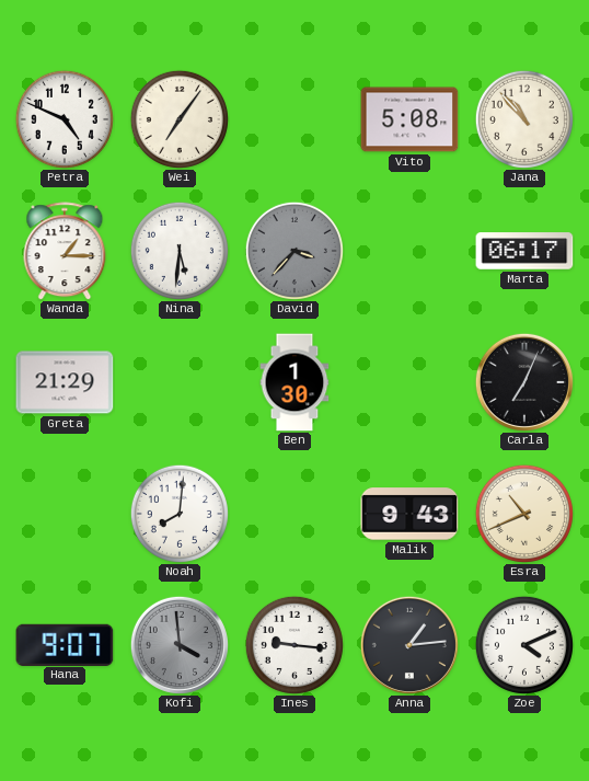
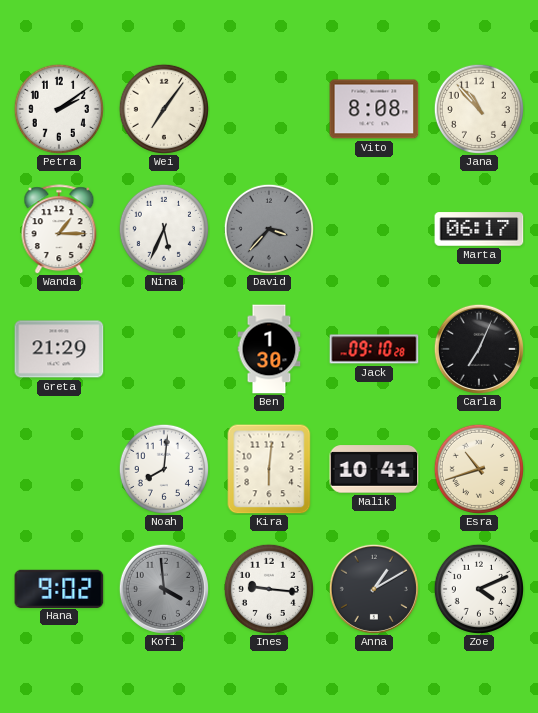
Petra: 4:49 -> 2:09
Vito: 5:08 -> 8:08
Nina: 5:31 -> 5:34
Jack: none -> 09:10
Kira: none -> 6:01
Malik: 9:43 -> 10:41
Esra: 10:41 -> 10:42
Hana: 9:07 -> 9:02
Anna: 1:14 -> 1:10
